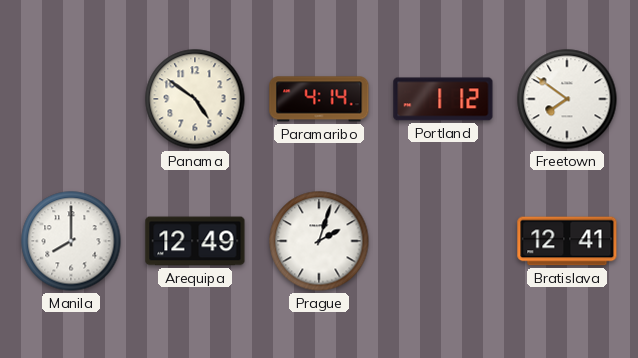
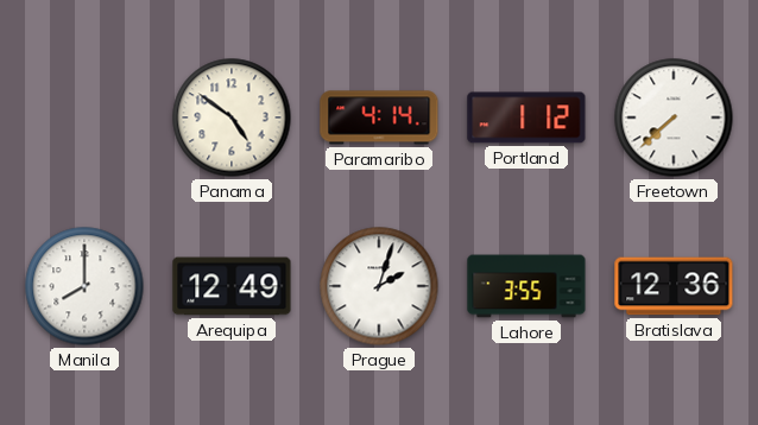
Freetown: 7:51 -> 7:38
Lahore: none -> 3:55
Bratislava: 12:41 -> 12:36
